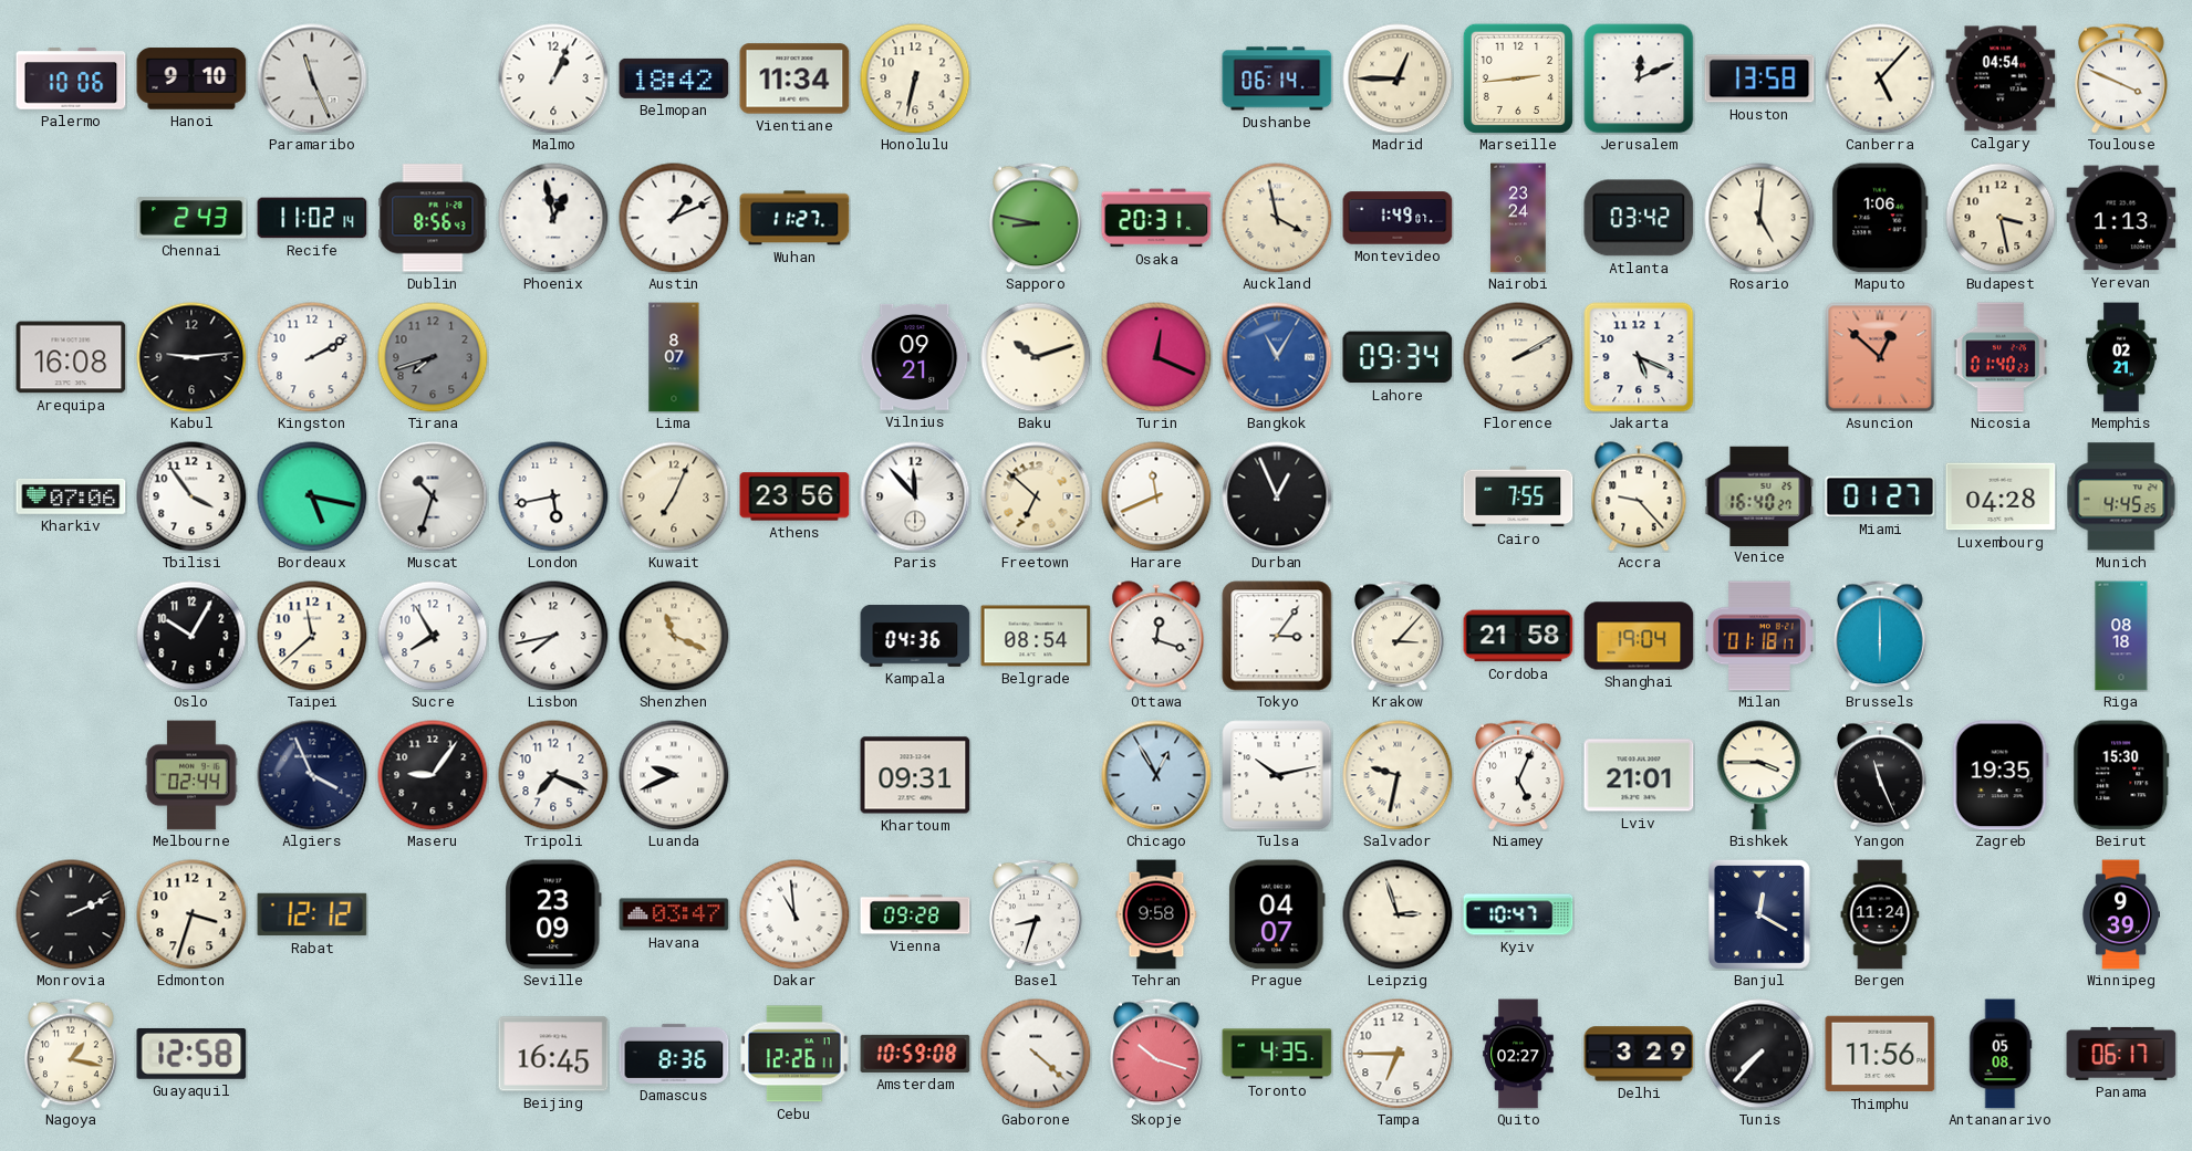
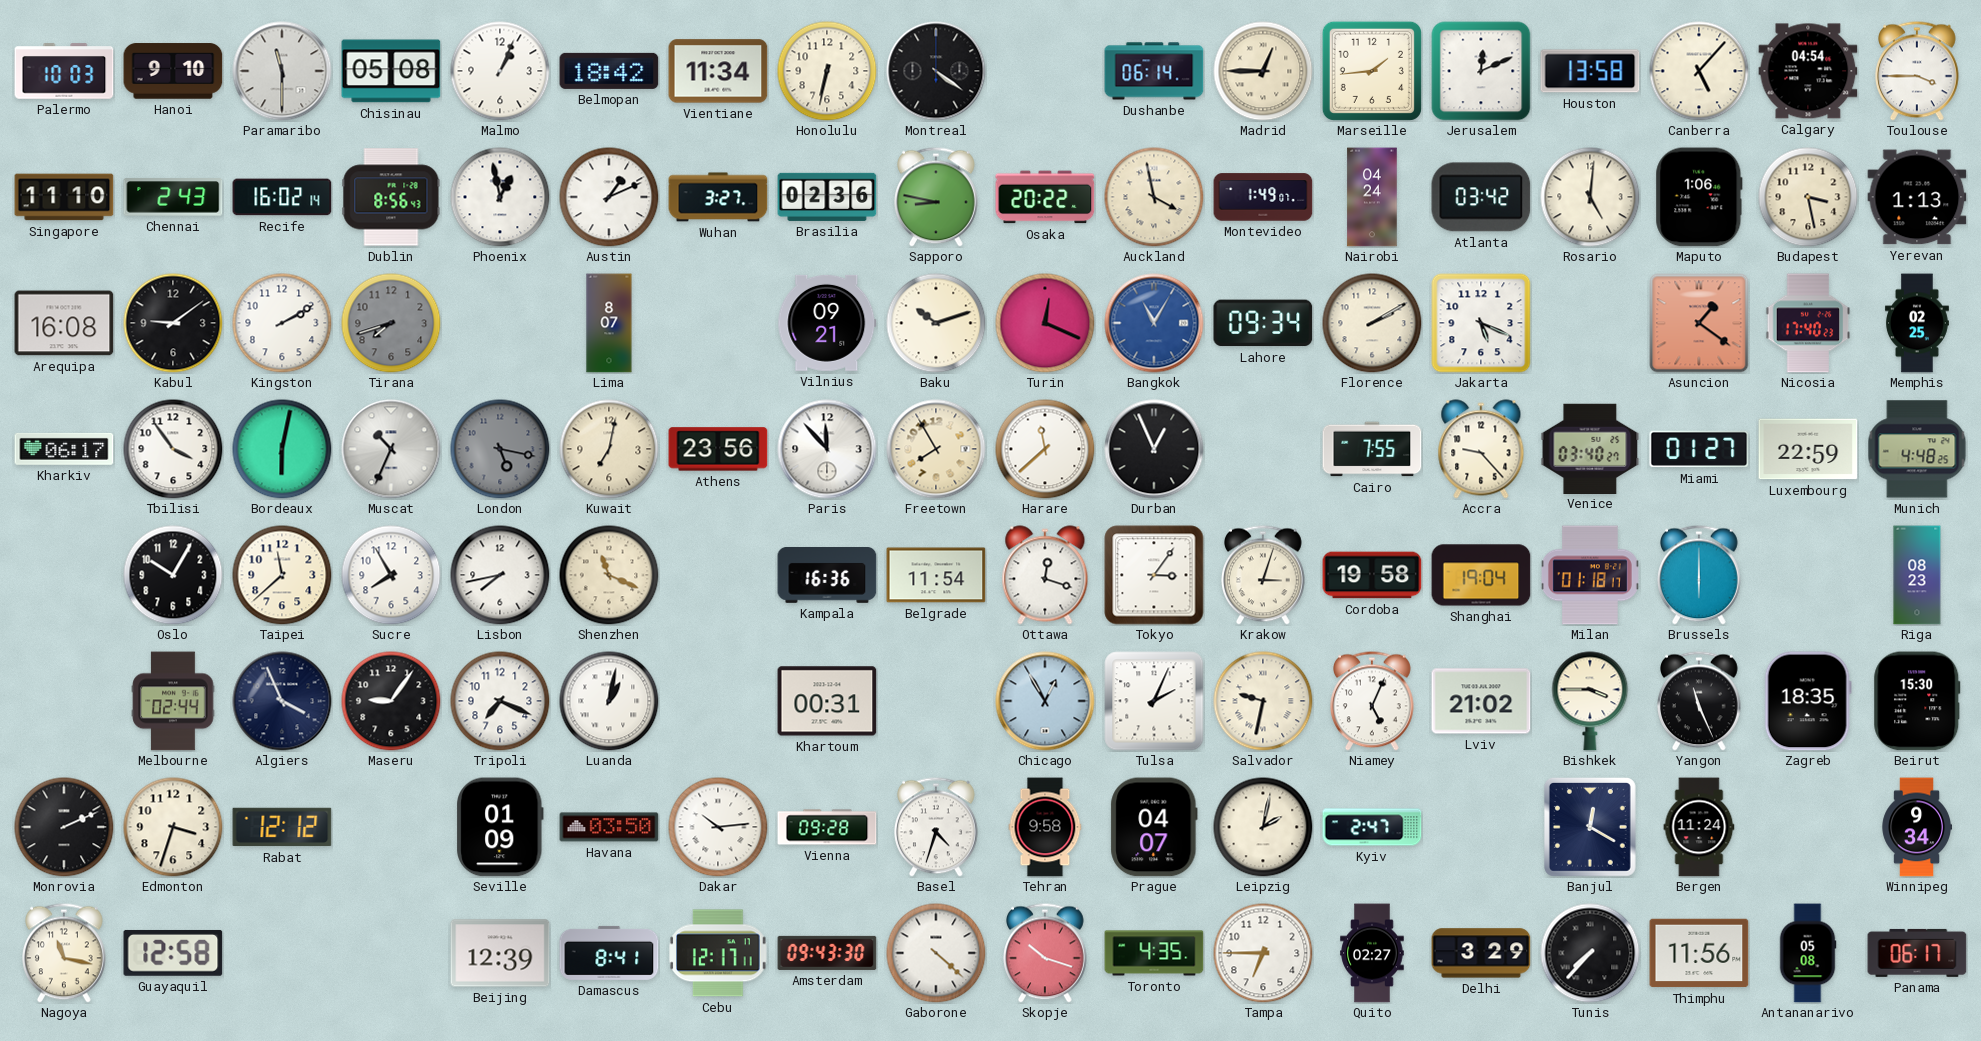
Palermo: 10:06 -> 10:03
Paramaribo: 11:26 -> 11:30
Chisinau: none -> 05:08
Montreal: none -> 4:21
Marseille: 2:44 -> 1:44
Toulouse: 3:49 -> 3:45
Singapore: none -> 11:10
Recife: 11:02 -> 16:02
Wuhan: 11:27 -> 3:27
Brasilia: none -> 02:36
Osaka: 20:31 -> 20:22
Nairobi: 23:24 -> 04:24
Kabul: 9:14 -> 9:09
Asuncion: 12:52 -> 1:21
Nicosia: 01:40 -> 17:40
Memphis: 02:21 -> 02:25
Kharkiv: 07:06 -> 06:17
Bordeaux: 5:17 -> 6:02
Muscat: 10:33 -> 10:34
London: 5:43 -> 5:17
London dial: white -> grey
Kuwait: 7:04 -> 7:02
Freetown: 6:52 -> 7:55
Harare: 11:41 -> 11:38
Venice: 16:40 -> 03:40
Luxembourg: 04:28 -> 22:59
Munich: 4:45 -> 4:48
Kampala: 04:36 -> 16:36
Belgrade: 08:54 -> 11:54
Krakow: 3:07 -> 3:03
Cordoba: 21:58 -> 19:58
Riga: 08:18 -> 08:23
Luanda: 9:41 -> 1:02
Khartoum: 09:31 -> 00:31
Tulsa: 10:13 -> 2:04
Lviv: 21:01 -> 21:02
Zagreb: 19:35 -> 18:35
Seville: 23:09 -> 01:09
Havana: 03:47 -> 03:50
Dakar: 10:59 -> 10:14
Basel: 8:33 -> 4:33
Leipzig: 2:57 -> 2:02
Kyiv: 10:47 -> 2:47
Winnipeg: 9:39 -> 9:34
Nagoya: 1:17 -> 11:17
Beijing: 16:45 -> 12:39
Damascus: 8:36 -> 8:41
Cebu: 12:26 -> 12:17
Amsterdam: 10:59 -> 09:43
